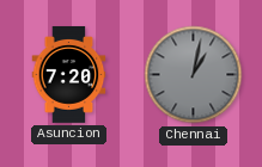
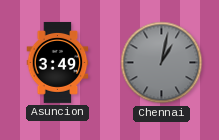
Asuncion: 7:20 -> 3:49
